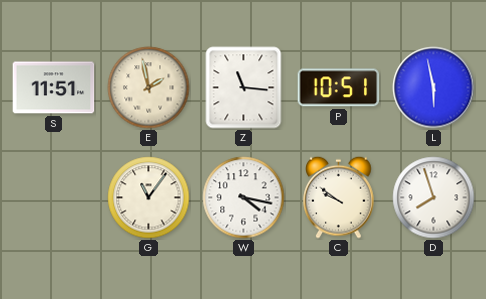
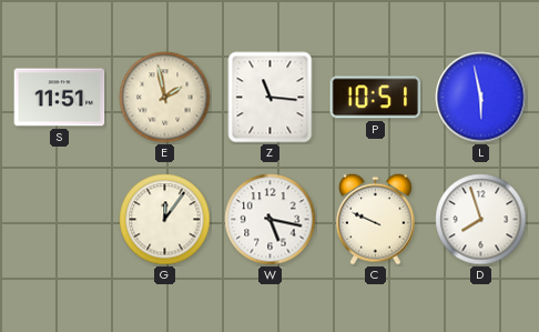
G: 11:06 -> 12:06
W: 4:17 -> 5:17
C: 9:51 -> 9:49
